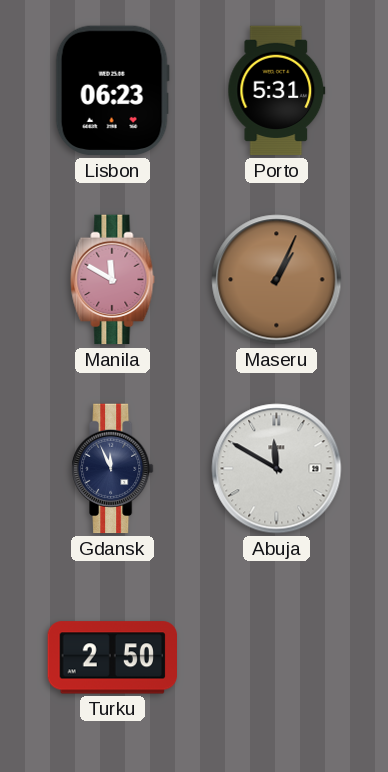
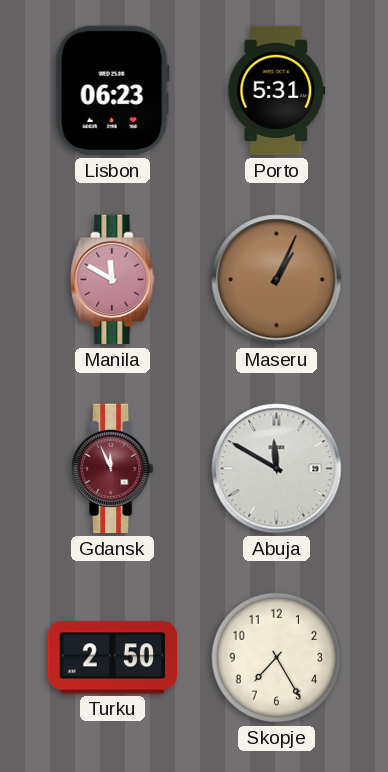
Gdansk dial: navy -> burgundy
Skopje: none -> 7:25
